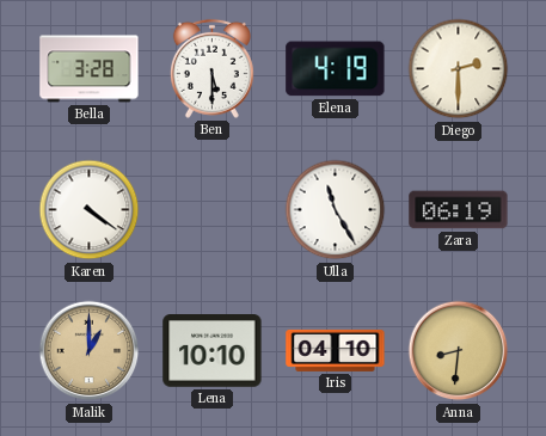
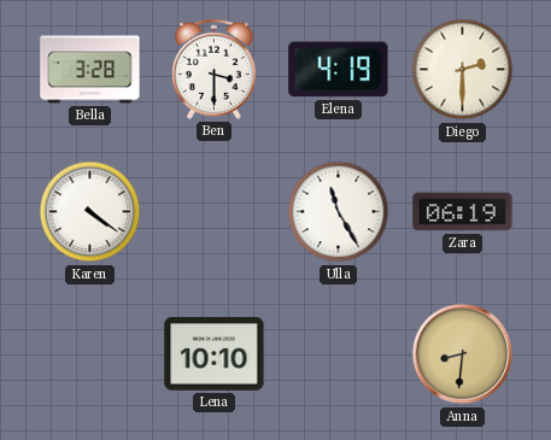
Ben: 5:30 -> 3:30
Malik: 1:00 -> none
Iris: 04:10 -> none
